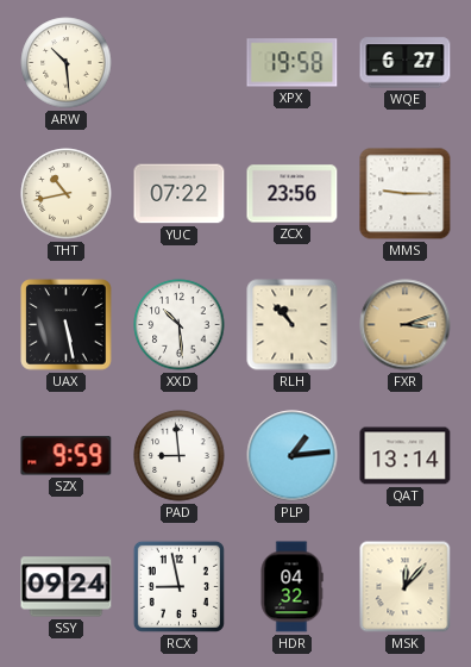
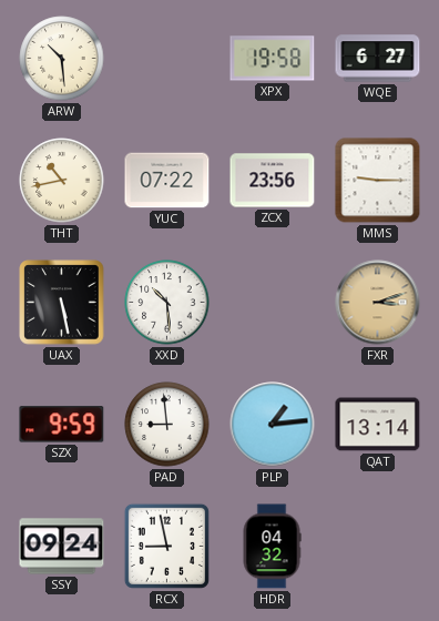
RLH: 10:53 -> none
MSK: 12:07 -> none
